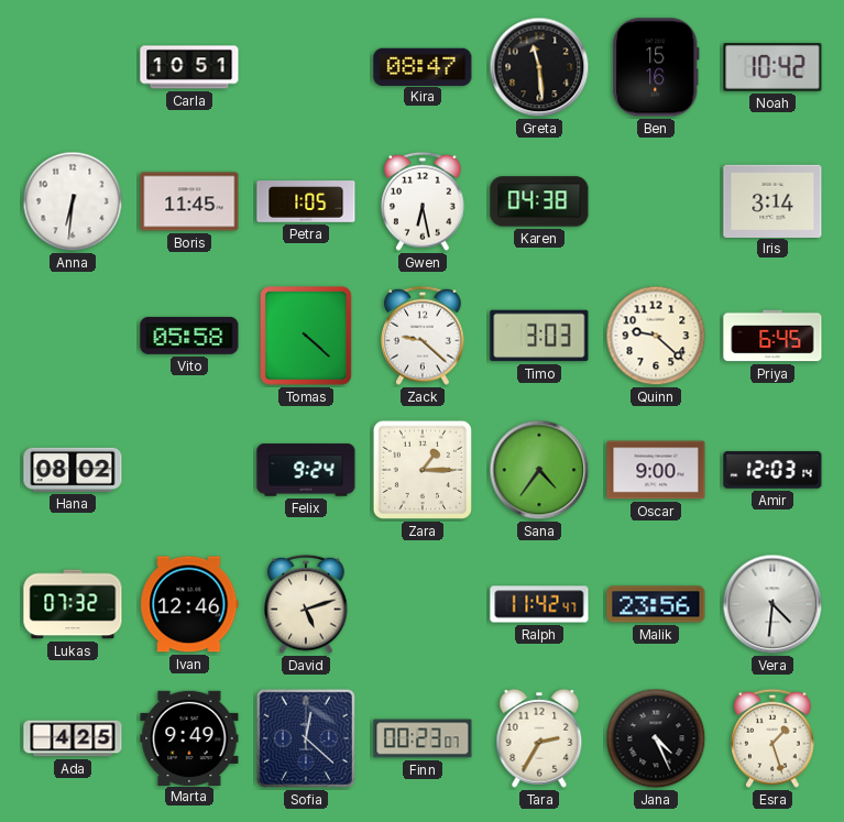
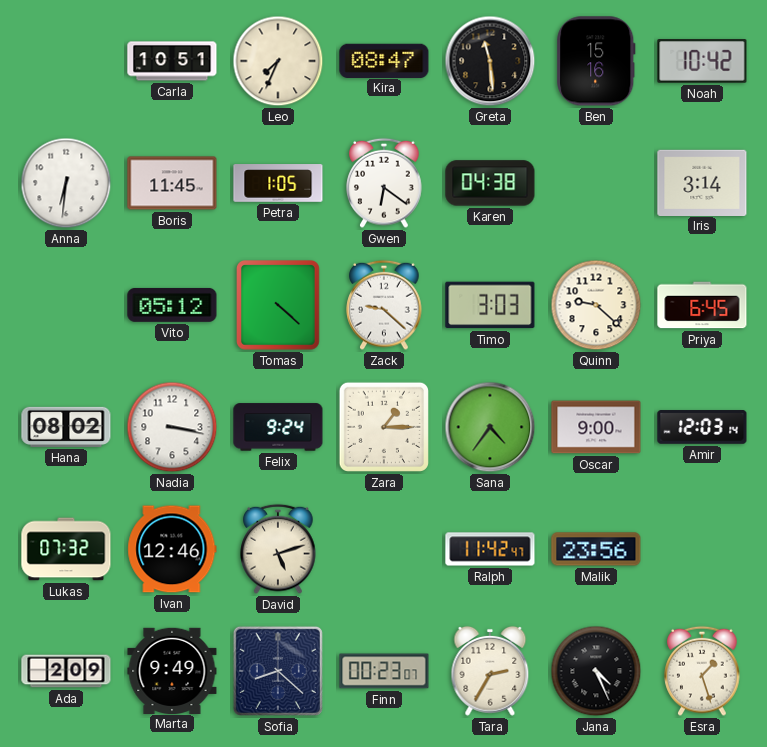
Leo: none -> 7:34
Gwen: 6:28 -> 6:21
Vito: 05:58 -> 05:12
Nadia: none -> 3:17
Vera: 4:31 -> none
Ada: 4:25 -> 2:09
Sofia: 12:22 -> 8:22
